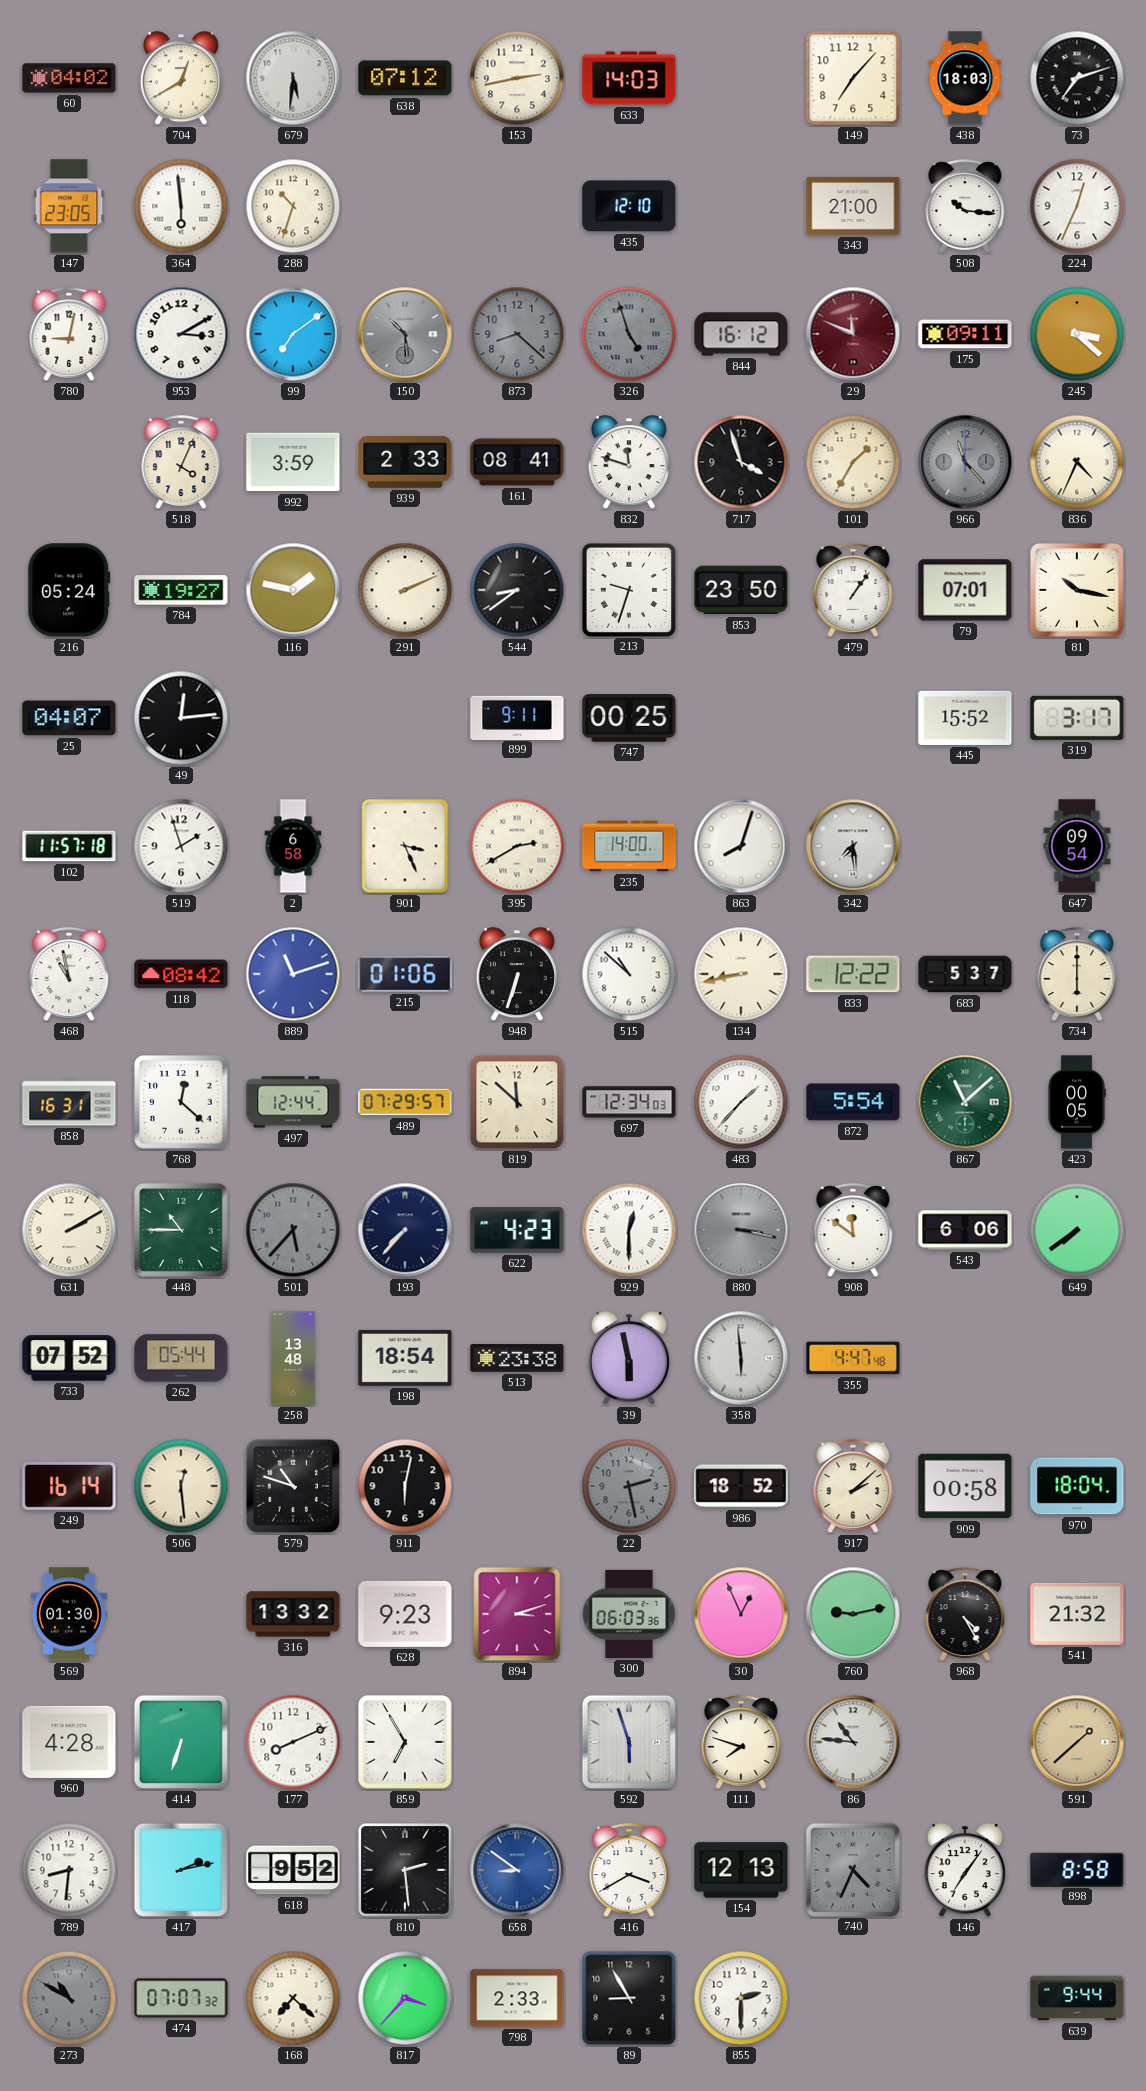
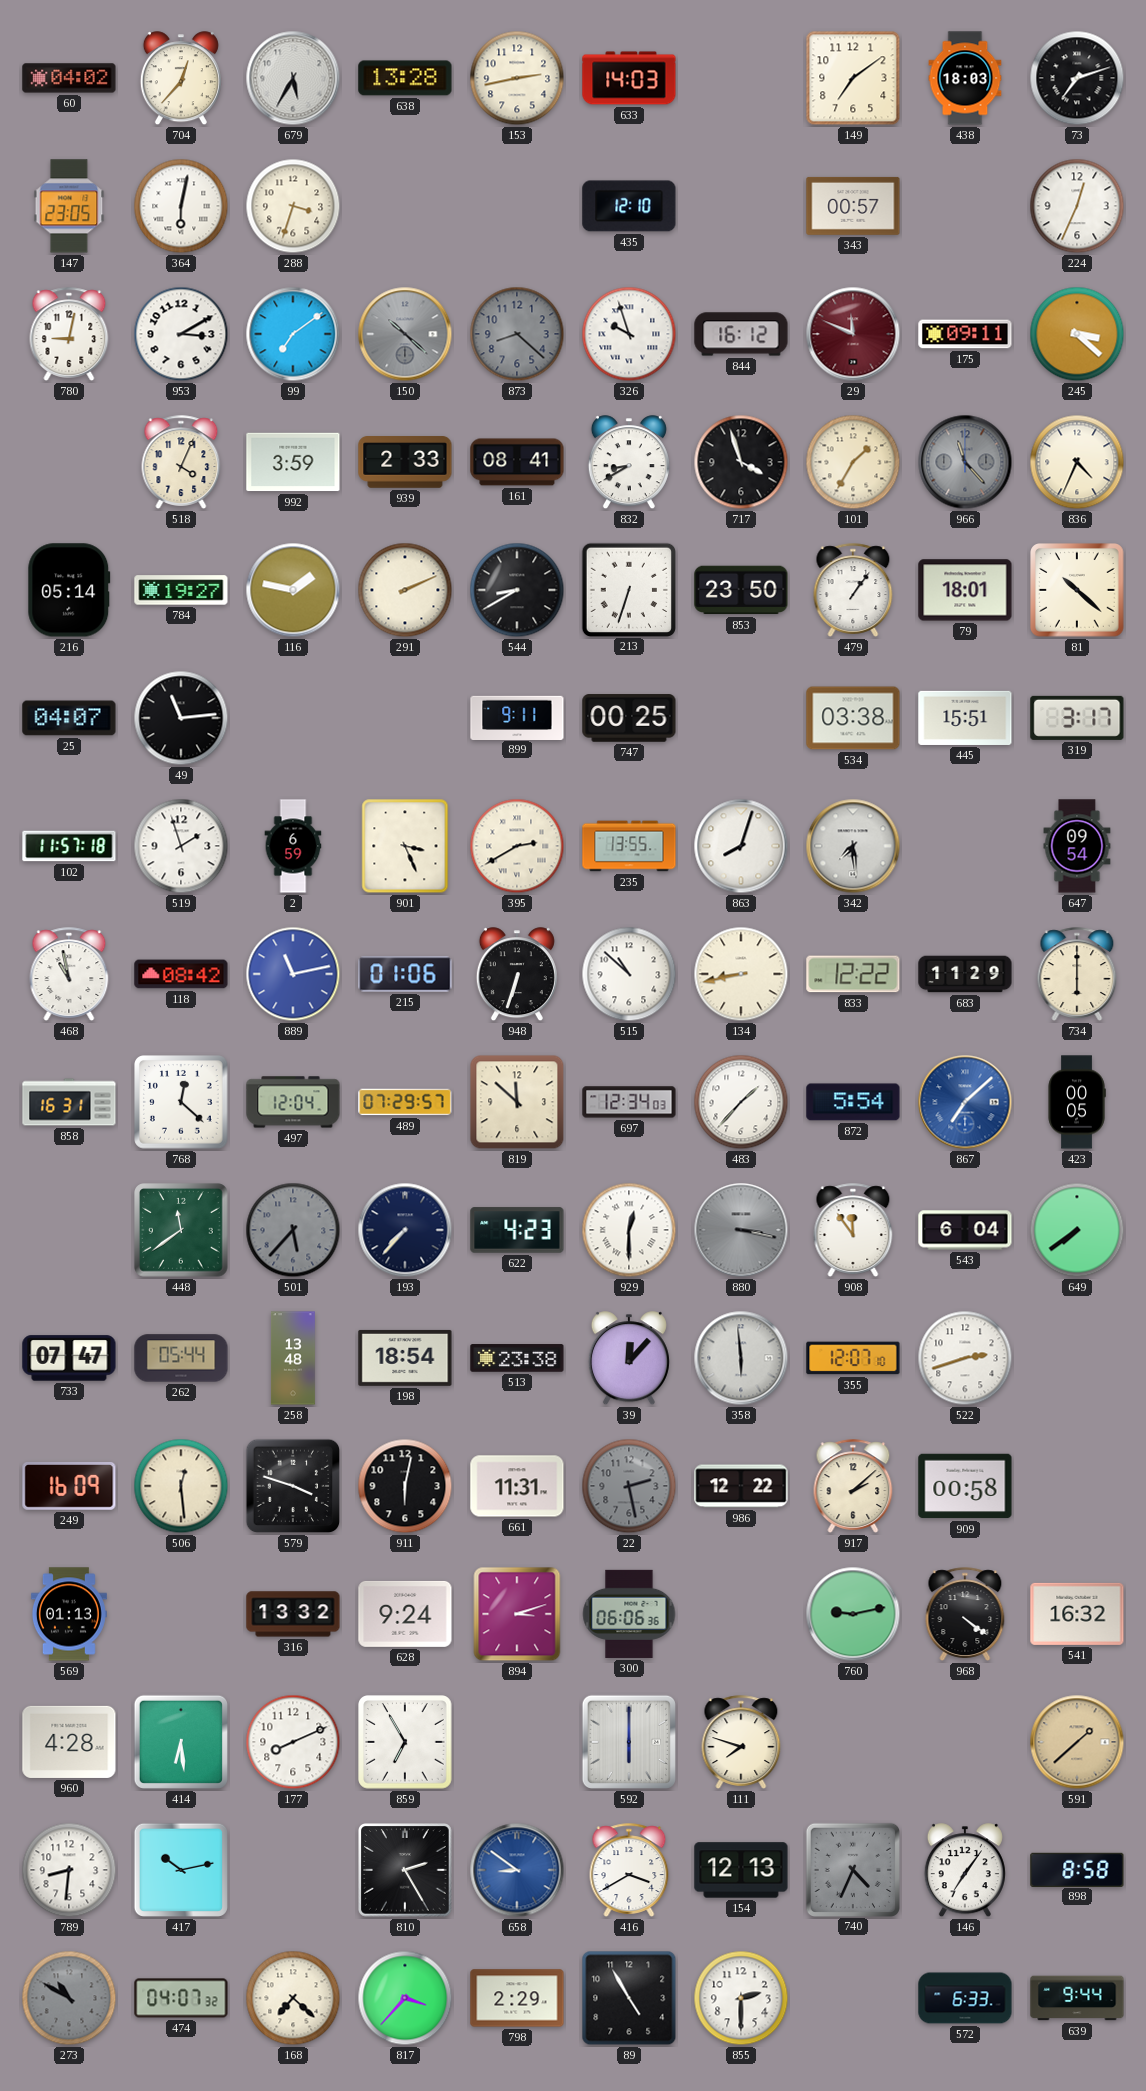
704: 12:40 -> 12:37
679: 5:31 -> 5:35
638: 07:12 -> 13:28
149: 7:07 -> 7:09
364: 5:59 -> 6:02
288: 10:33 -> 3:33
343: 21:00 -> 00:57
508: 10:16 -> none
150: 10:29 -> 10:22
326: 4:57 -> 9:57
326 dial: grey -> white
832: 11:48 -> 8:40
216: 05:24 -> 05:14
544: 8:39 -> 8:40
213: 9:33 -> 6:33
79: 07:01 -> 18:01
81: 10:17 -> 10:22
49: 12:14 -> 11:14
534: none -> 03:38
445: 15:52 -> 15:51
2: 6:58 -> 6:59
235: 14:00 -> 13:55
889: 11:12 -> 11:13
683: 5:37 -> 11:29
497: 12:44 -> 12:04
867: 11:08 -> 7:08
867 dial: green -> blue
631: 2:10 -> none
448: 10:45 -> 11:39
908: 11:51 -> 11:54
543: 6:06 -> 6:04
733: 07:52 -> 07:47
39: 5:58 -> 12:07
355: 4:47 -> 12:07
522: none -> 2:42
249: 16:14 -> 16:09
579: 10:48 -> 3:48
661: none -> 11:31
986: 18:52 -> 12:22
970: 18:04 -> none
569: 01:30 -> 01:13
628: 9:23 -> 9:24
300: 06:03 -> 06:06
30: 12:56 -> none
968: 4:25 -> 4:21
541: 21:32 -> 16:32
414: 6:33 -> 6:29
592: 5:57 -> 6:00
86: 10:46 -> none
417: 2:13 -> 10:13
618: 9:52 -> none
810: 2:29 -> 2:25
474: 07:07 -> 04:07
798: 2:33 -> 2:29
89: 8:55 -> 4:55
572: none -> 6:33
